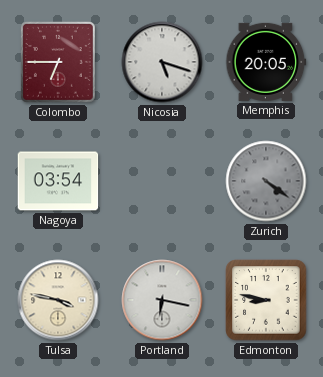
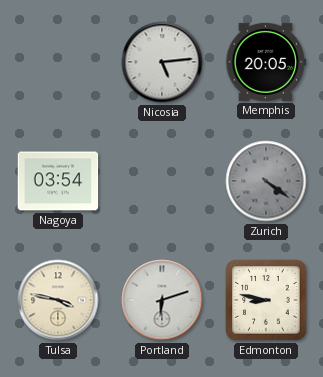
Colombo: 6:45 -> none
Nicosia: 5:18 -> 5:14
Portland: 6:17 -> 6:12
